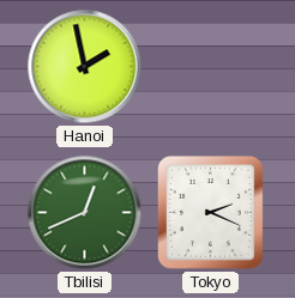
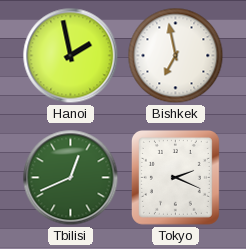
Bishkek: none -> 6:58
